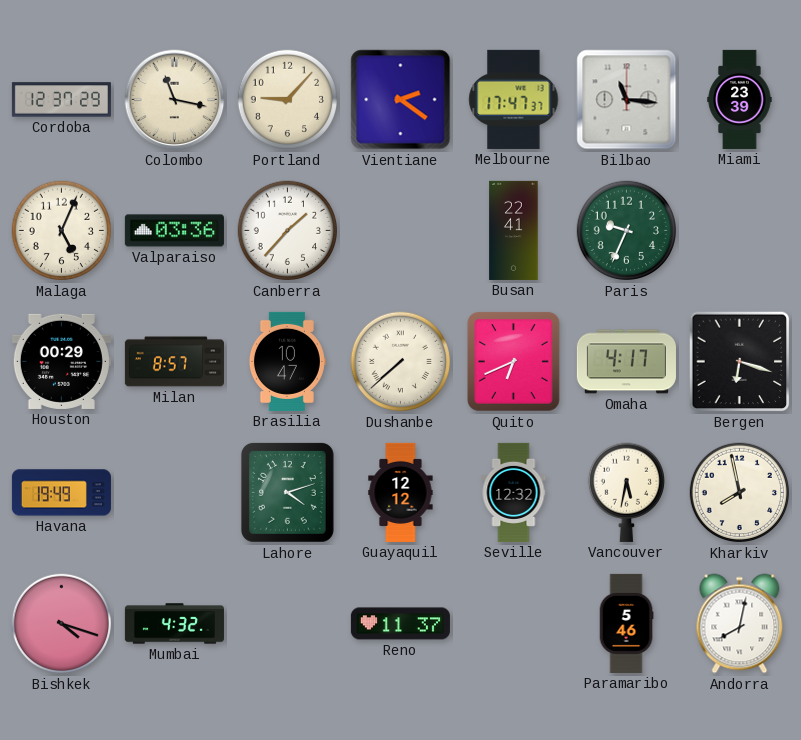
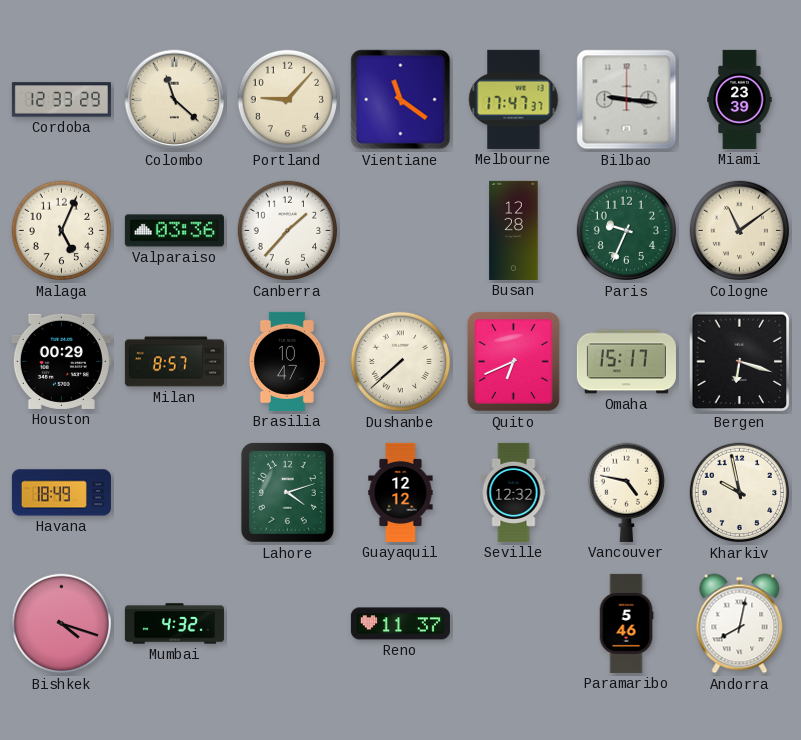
Cordoba: 12:37 -> 12:33
Colombo: 11:17 -> 11:22
Vientiane: 2:21 -> 11:21
Bilbao: 11:16 -> 9:16
Busan: 22:41 -> 12:28
Cologne: none -> 11:09
Omaha: 4:17 -> 15:17
Havana: 19:49 -> 18:49
Vancouver: 5:32 -> 4:47
Kharkiv: 7:58 -> 9:58
